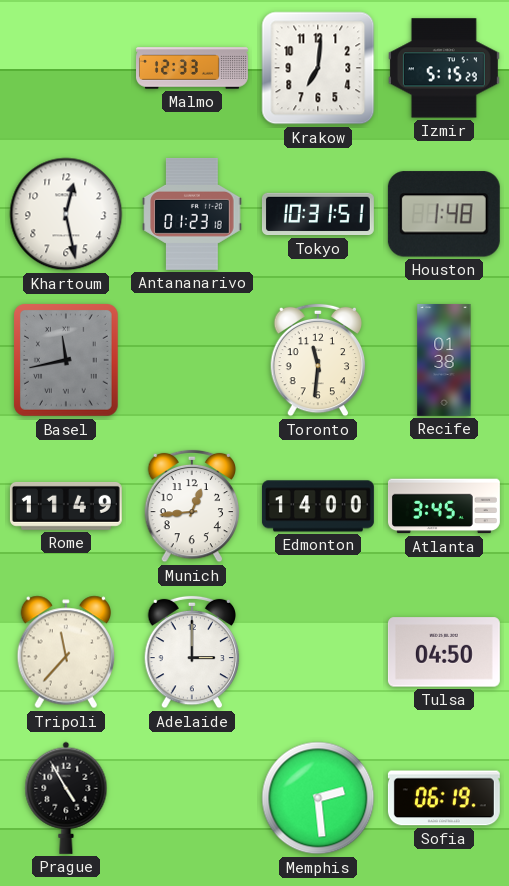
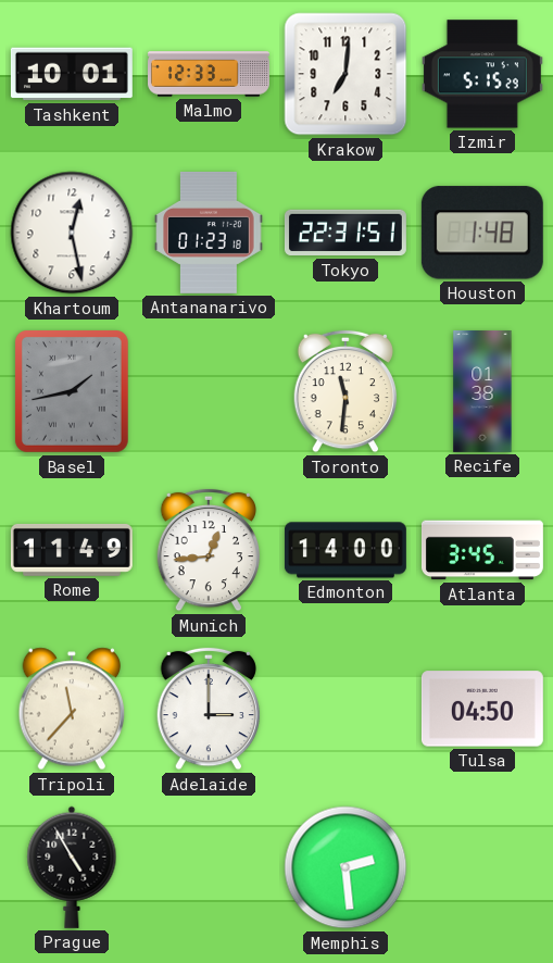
Tashkent: none -> 10:01
Tokyo: 10:31 -> 22:31
Basel: 11:43 -> 1:43
Sofia: 06:19 -> none
